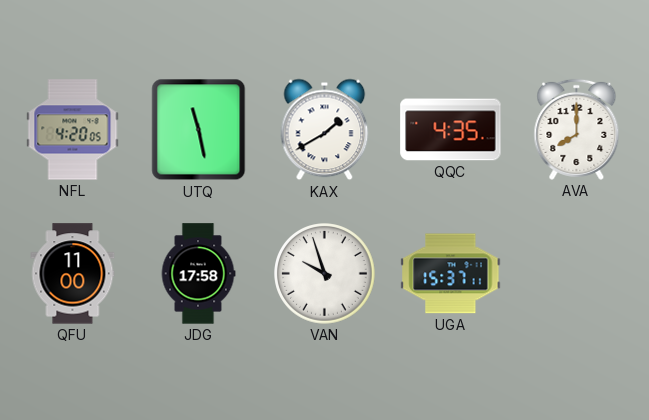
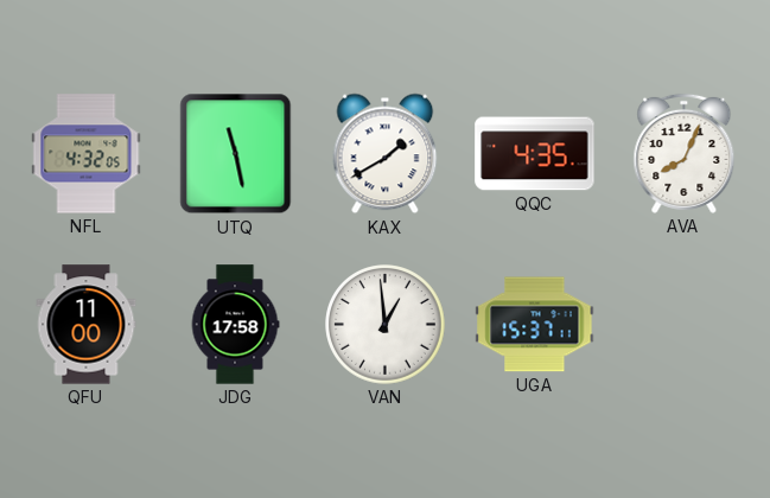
NFL: 4:20 -> 4:32
AVA: 8:00 -> 8:04
VAN: 9:57 -> 12:59
